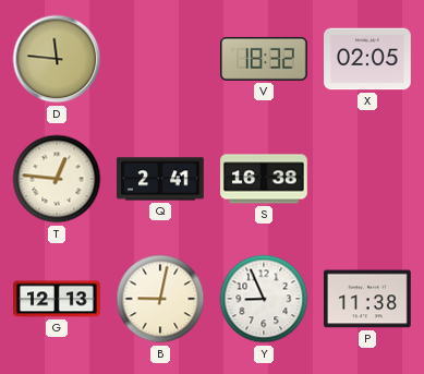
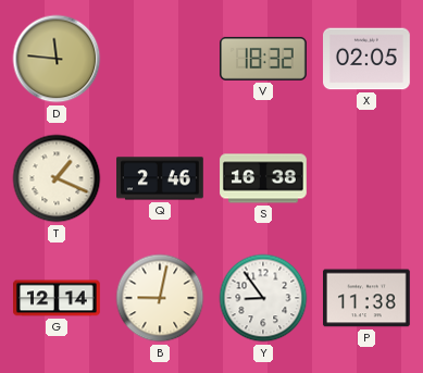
T: 12:46 -> 1:19
Q: 2:41 -> 2:46
G: 12:13 -> 12:14
Y: 8:56 -> 8:54
